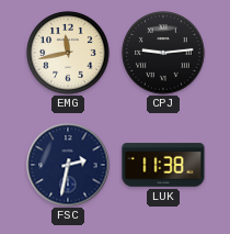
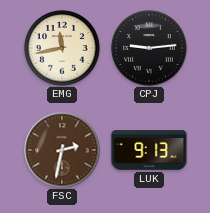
FSC dial: navy -> brown
LUK: 11:38 -> 9:13
